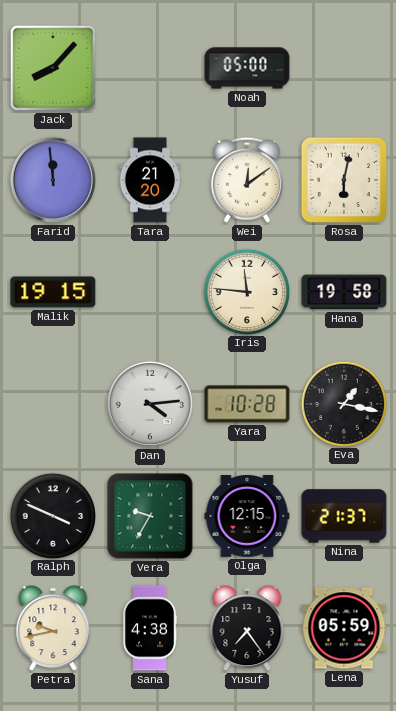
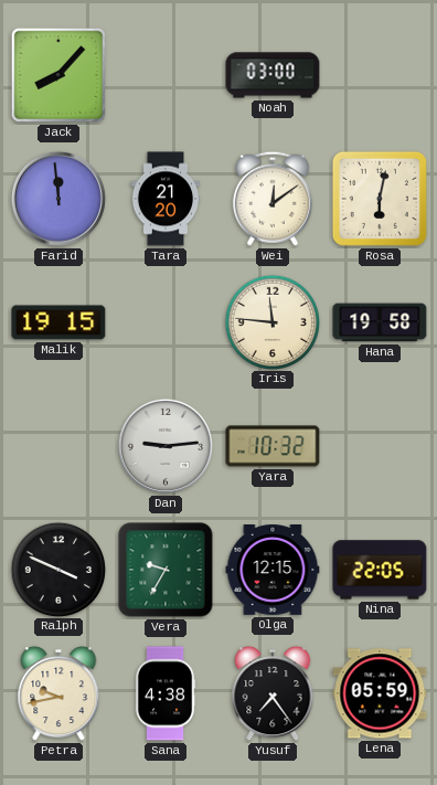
Noah: 05:00 -> 03:00
Dan: 4:14 -> 9:14
Yara: 10:28 -> 10:32
Eva: 1:17 -> none
Nina: 21:37 -> 22:05
